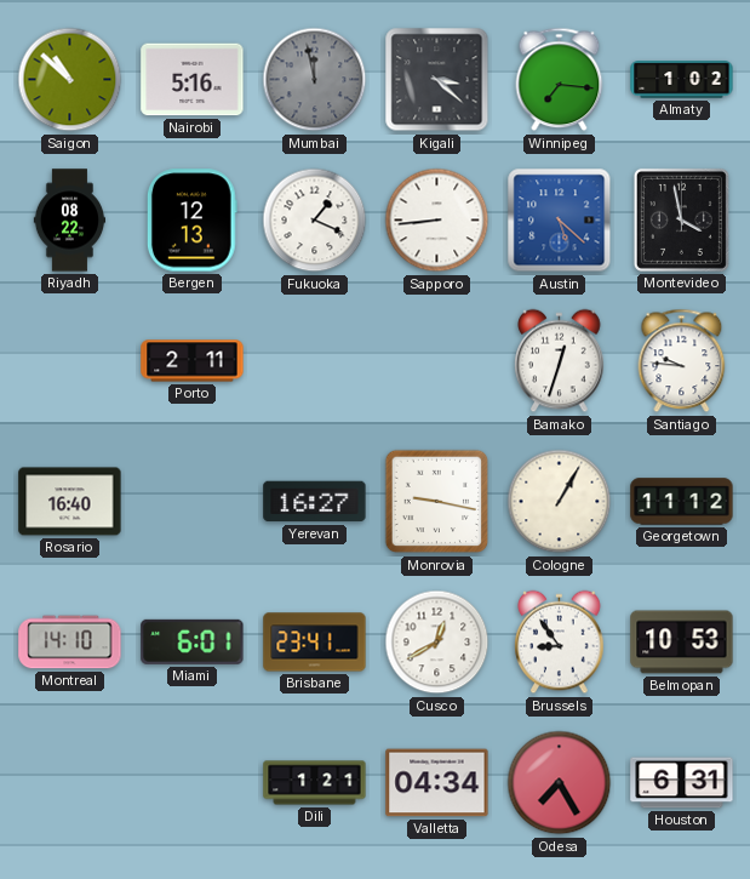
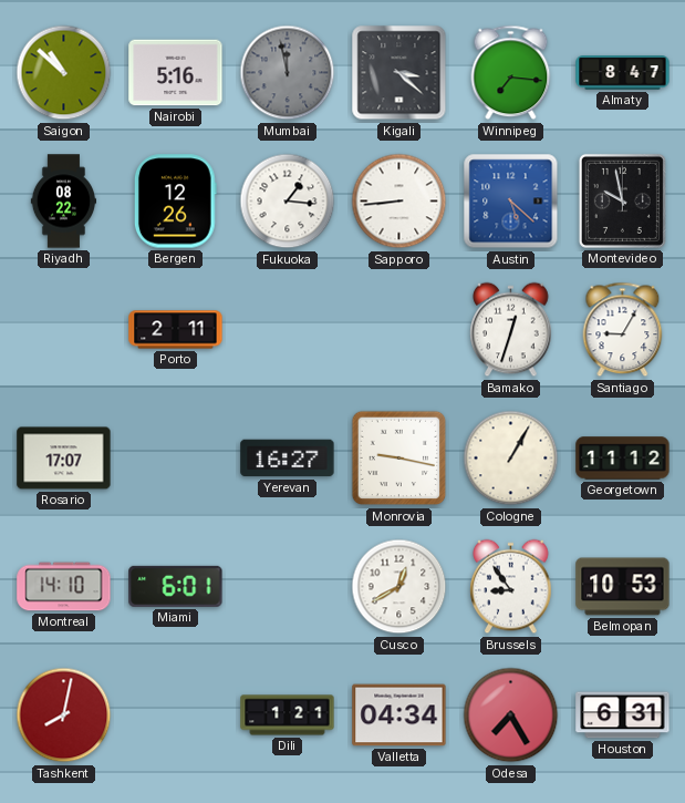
Almaty: 1:02 -> 8:47
Bergen: 12:13 -> 12:26
Fukuoka: 1:19 -> 1:16
Montevideo: 3:58 -> 9:58
Santiago: 9:46 -> 9:05
Rosario: 16:40 -> 17:07
Brisbane: 23:41 -> none
Tashkent: none -> 8:02
